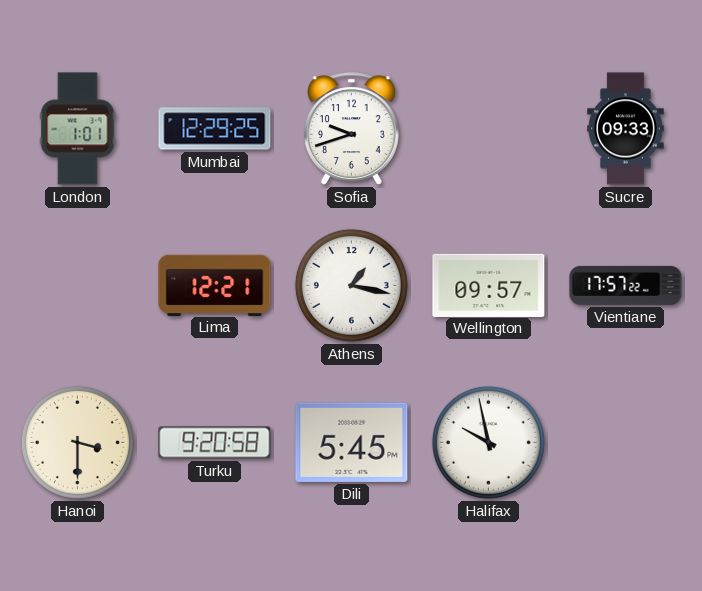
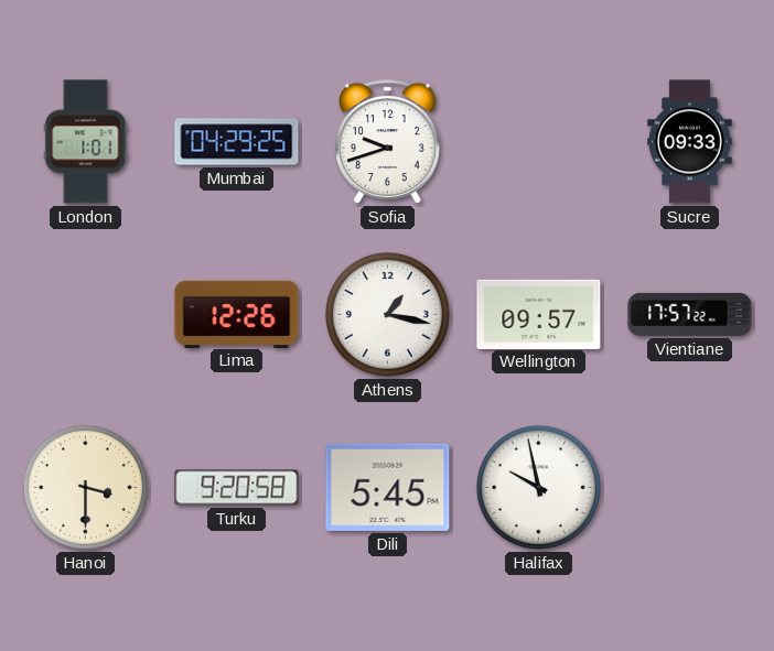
Mumbai: 12:29 -> 04:29
Lima: 12:21 -> 12:26
